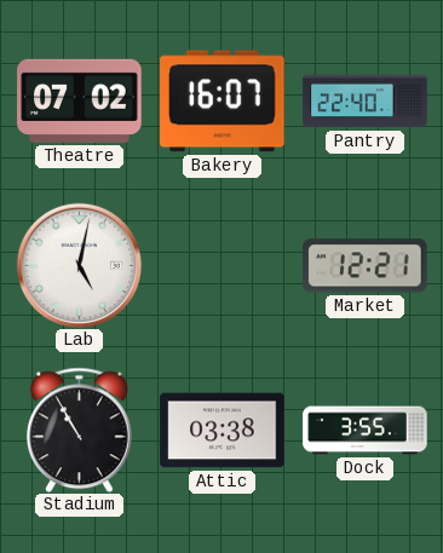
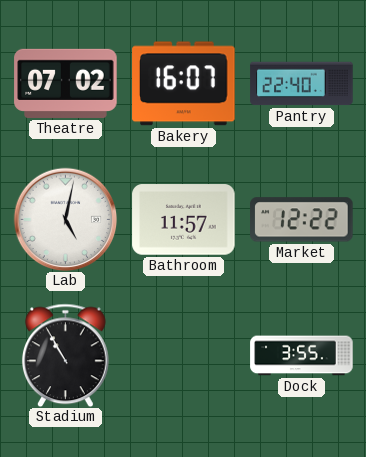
Bathroom: none -> 11:57
Market: 12:21 -> 12:22
Attic: 03:38 -> none
